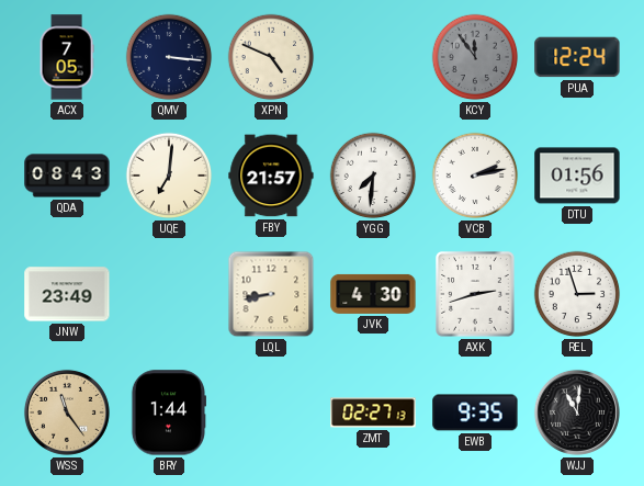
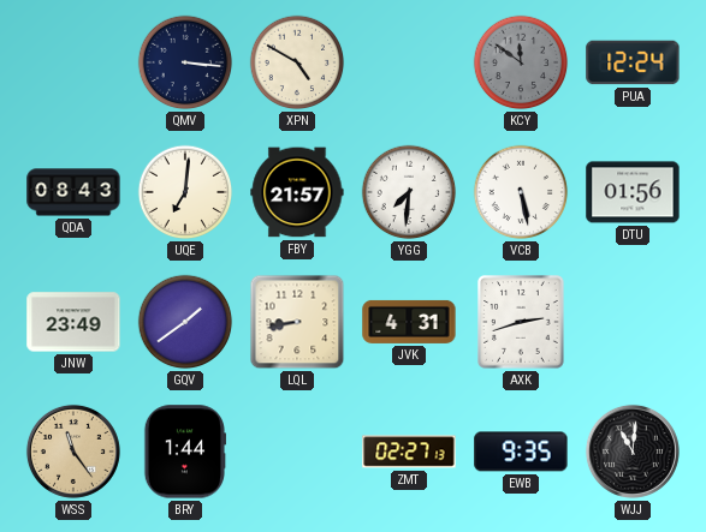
ACX: 7:05 -> none
XPN: 4:49 -> 4:50
KCY: 11:54 -> 11:51
VCB: 2:13 -> 5:28
GQV: none -> 1:39
JVK: 4:30 -> 4:31
REL: 2:57 -> none
